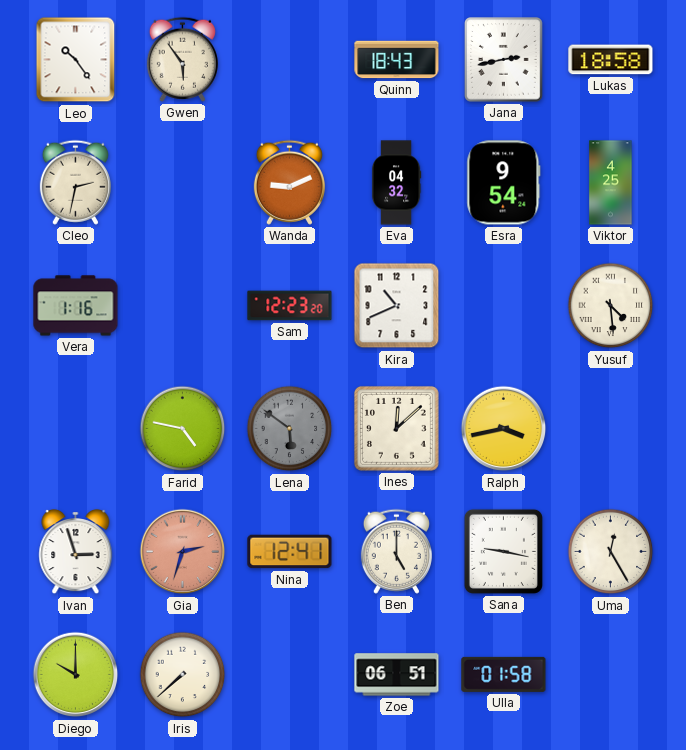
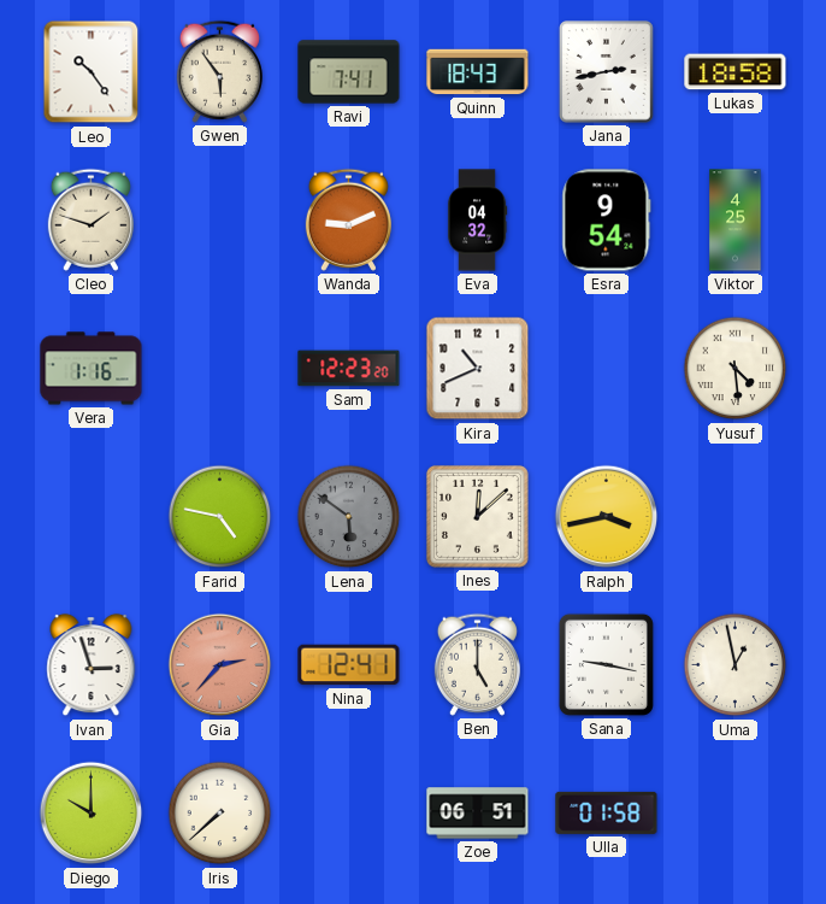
Ravi: none -> 7:41
Cleo: 2:32 -> 1:48
Gia: 2:33 -> 2:37
Uma: 12:25 -> 12:58
